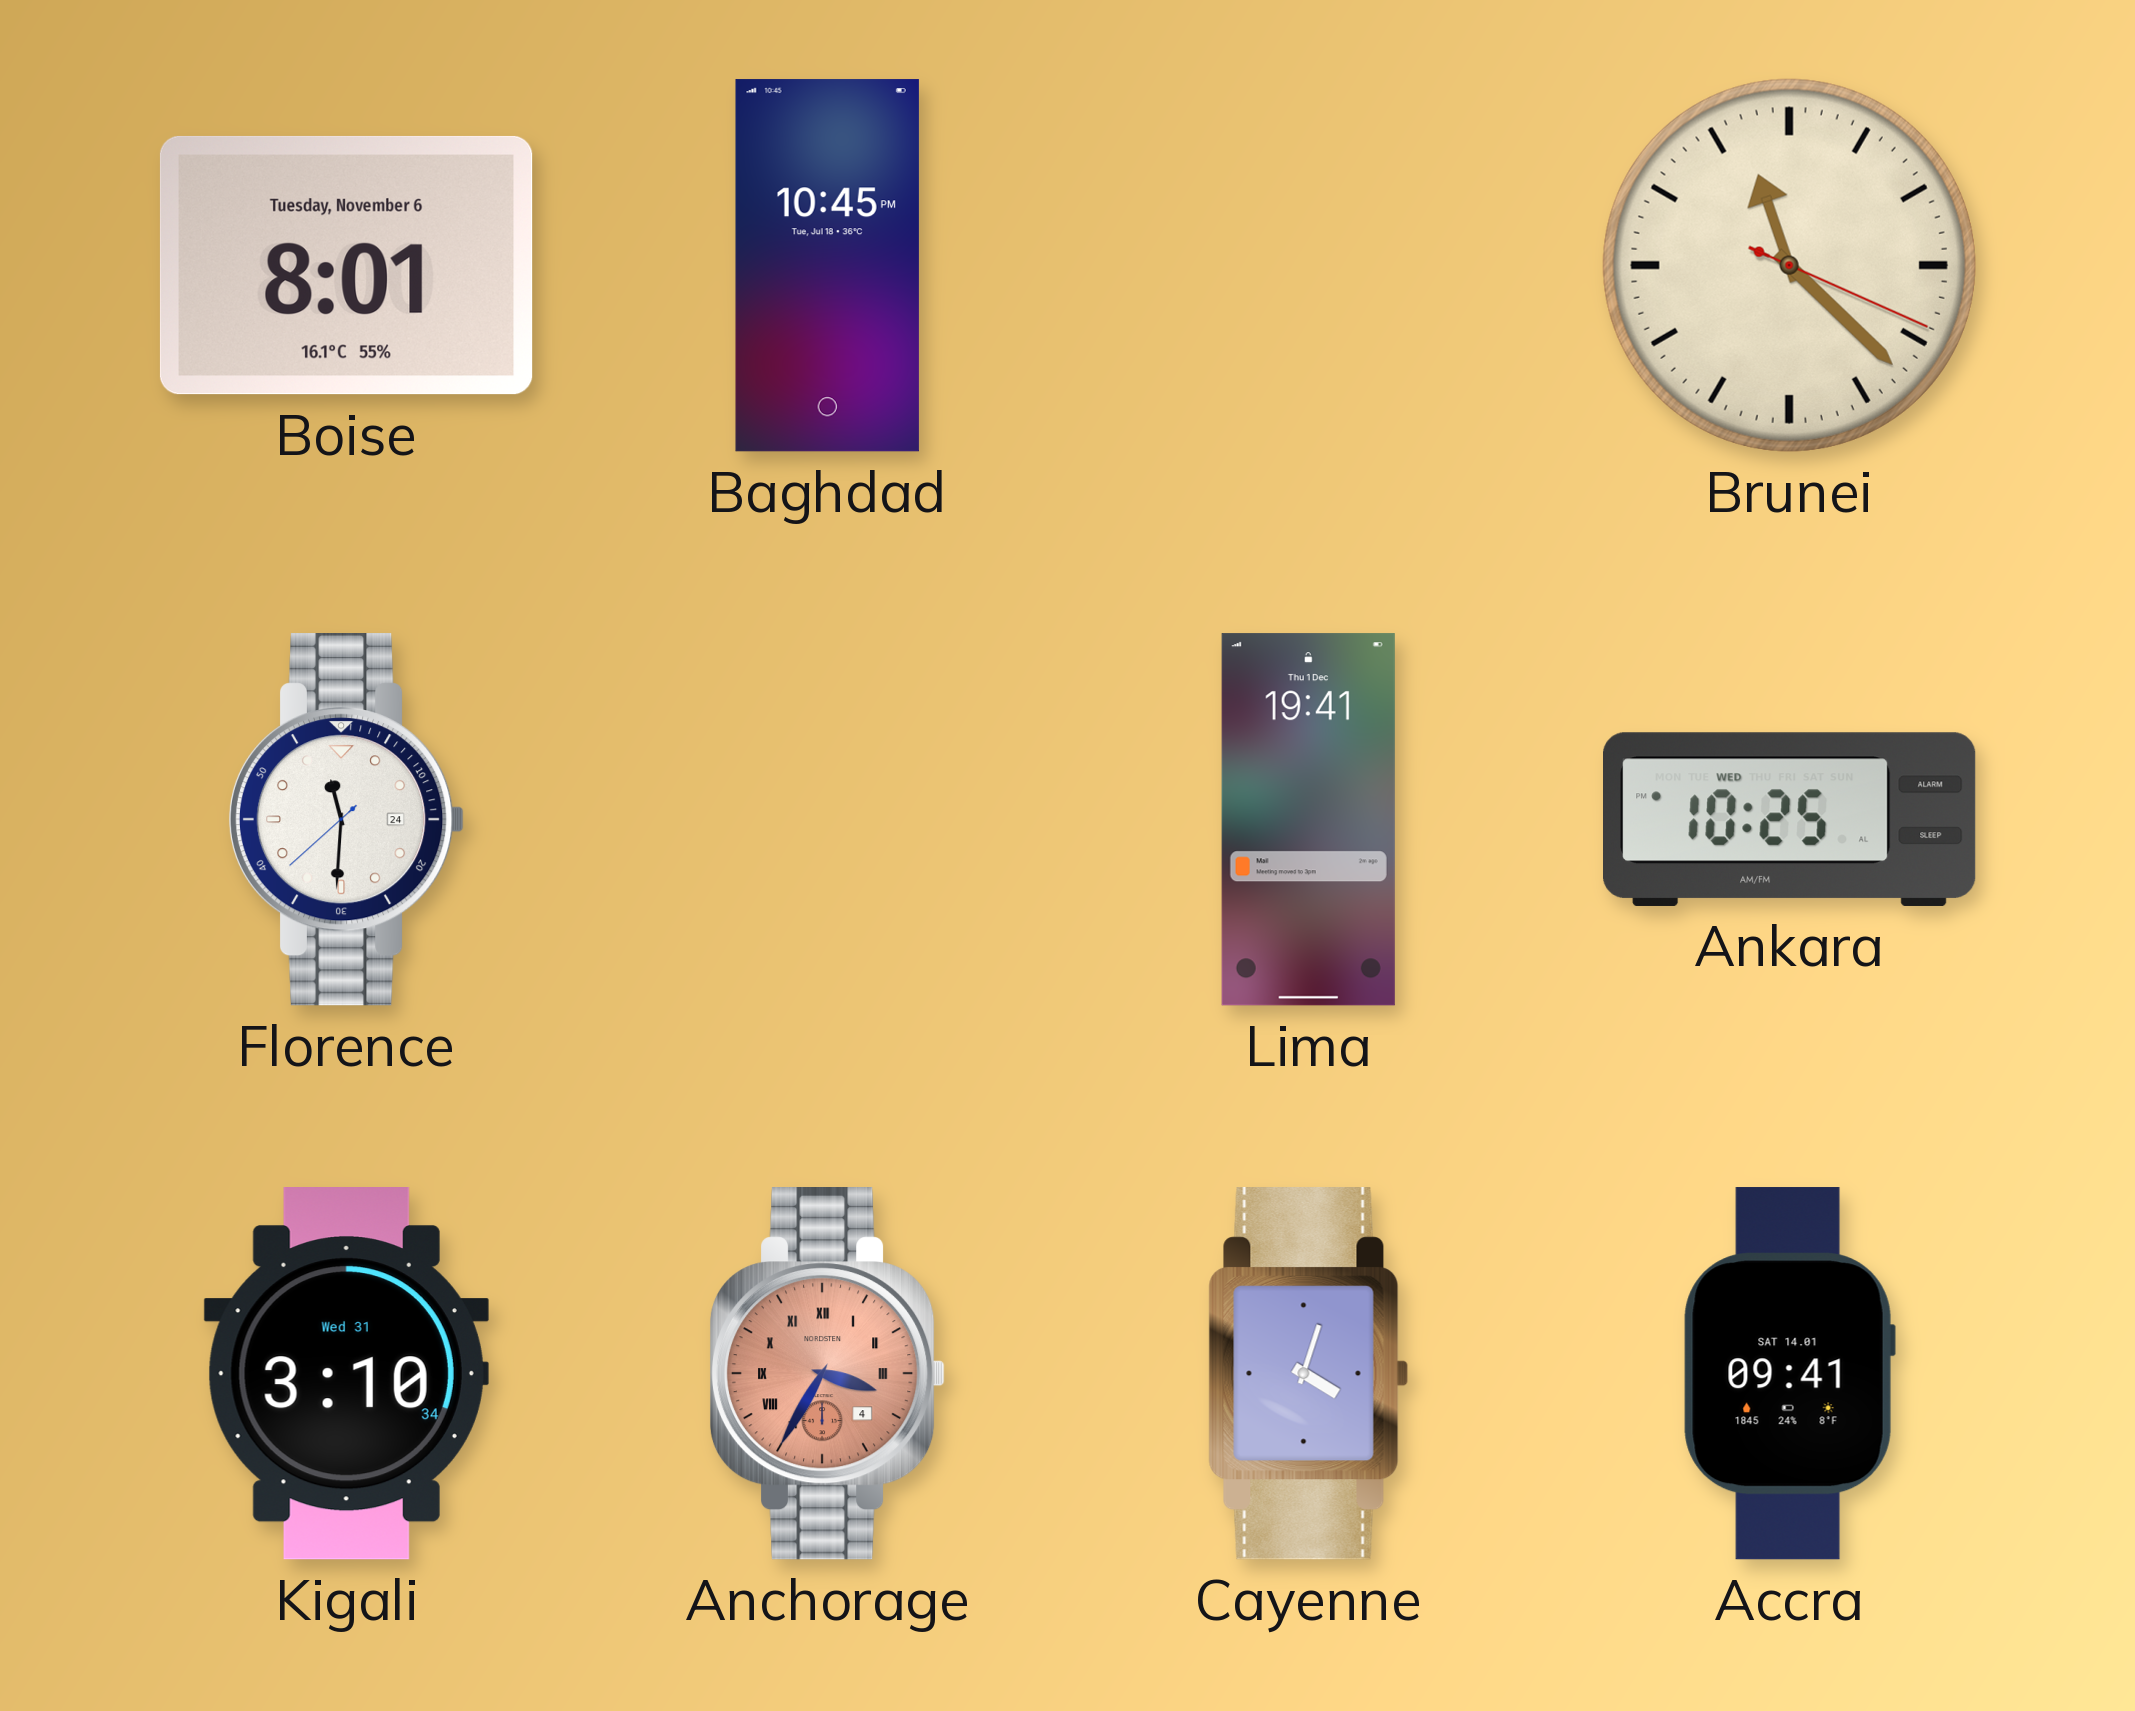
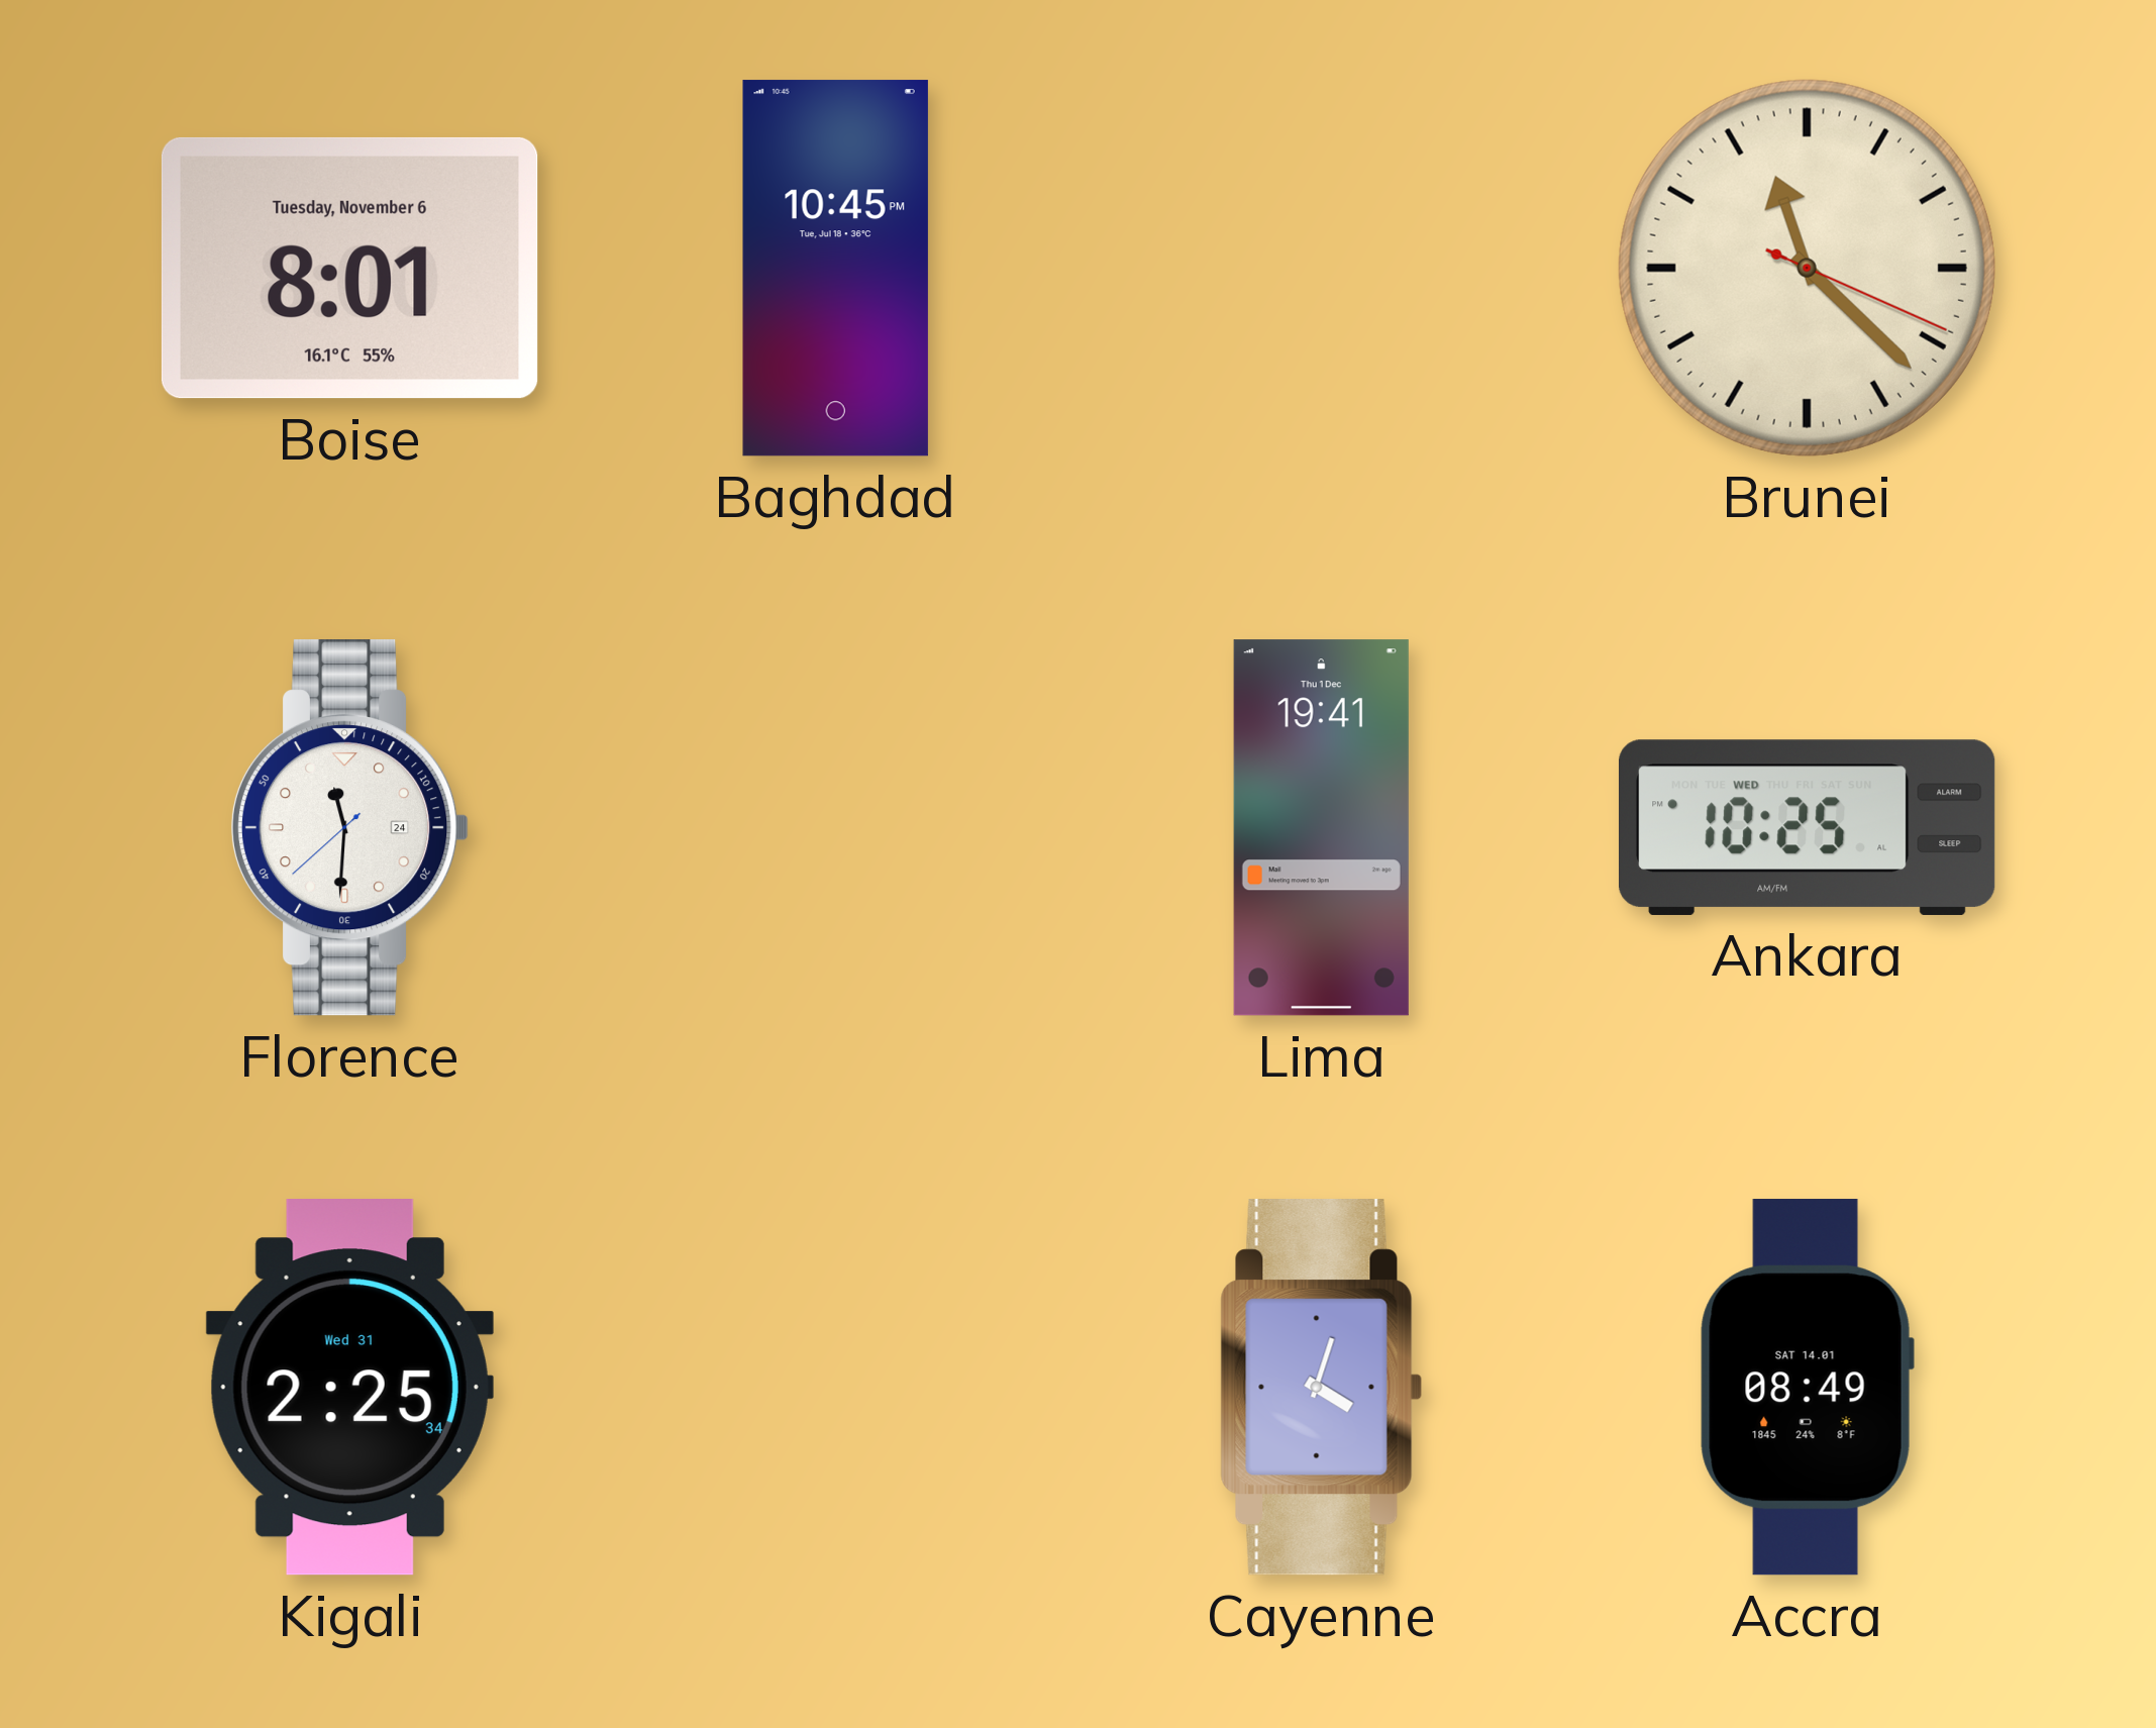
Kigali: 3:10 -> 2:25
Anchorage: 3:35 -> none
Accra: 09:41 -> 08:49
